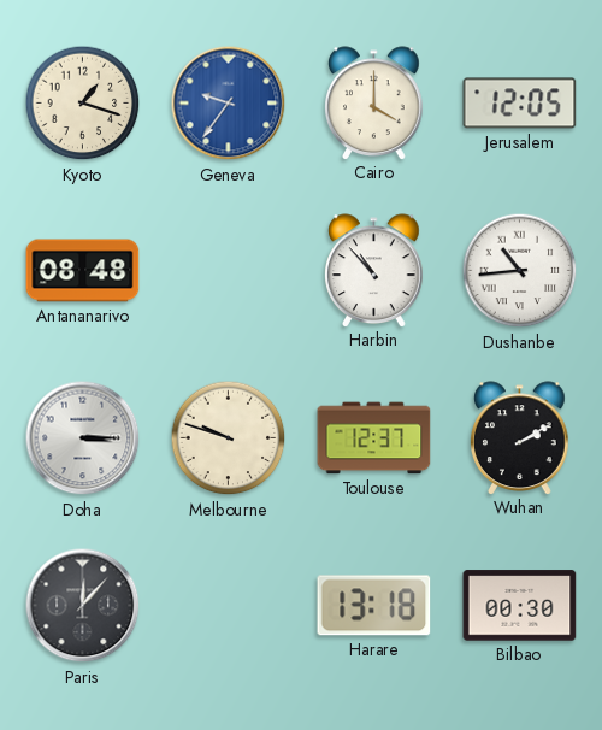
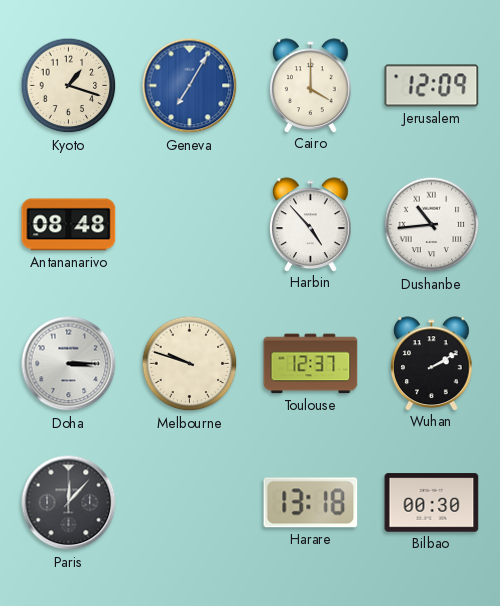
Geneva: 9:36 -> 7:05
Jerusalem: 12:05 -> 12:09
Harbin: 10:53 -> 4:53
